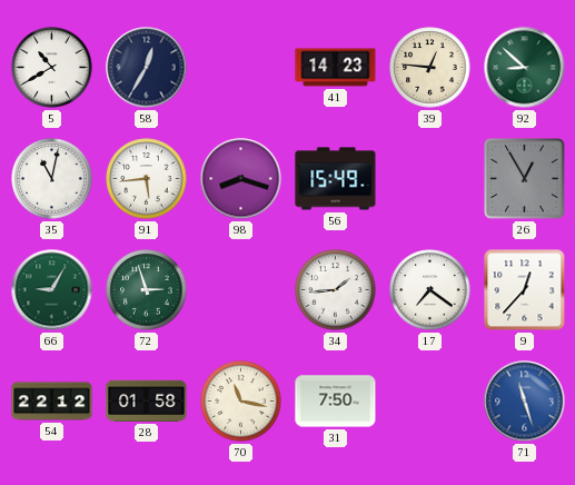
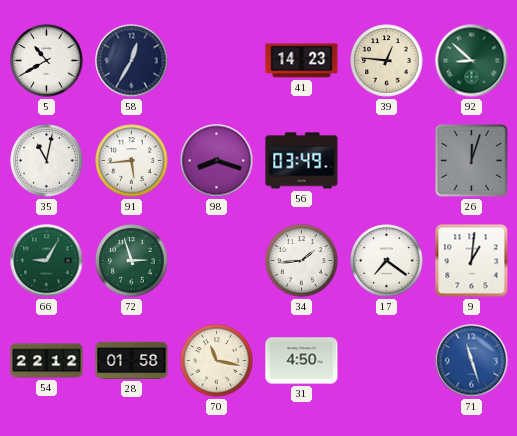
56: 15:49 -> 03:49
26: 12:55 -> 12:03
9: 12:37 -> 1:01
31: 7:50 -> 4:50
